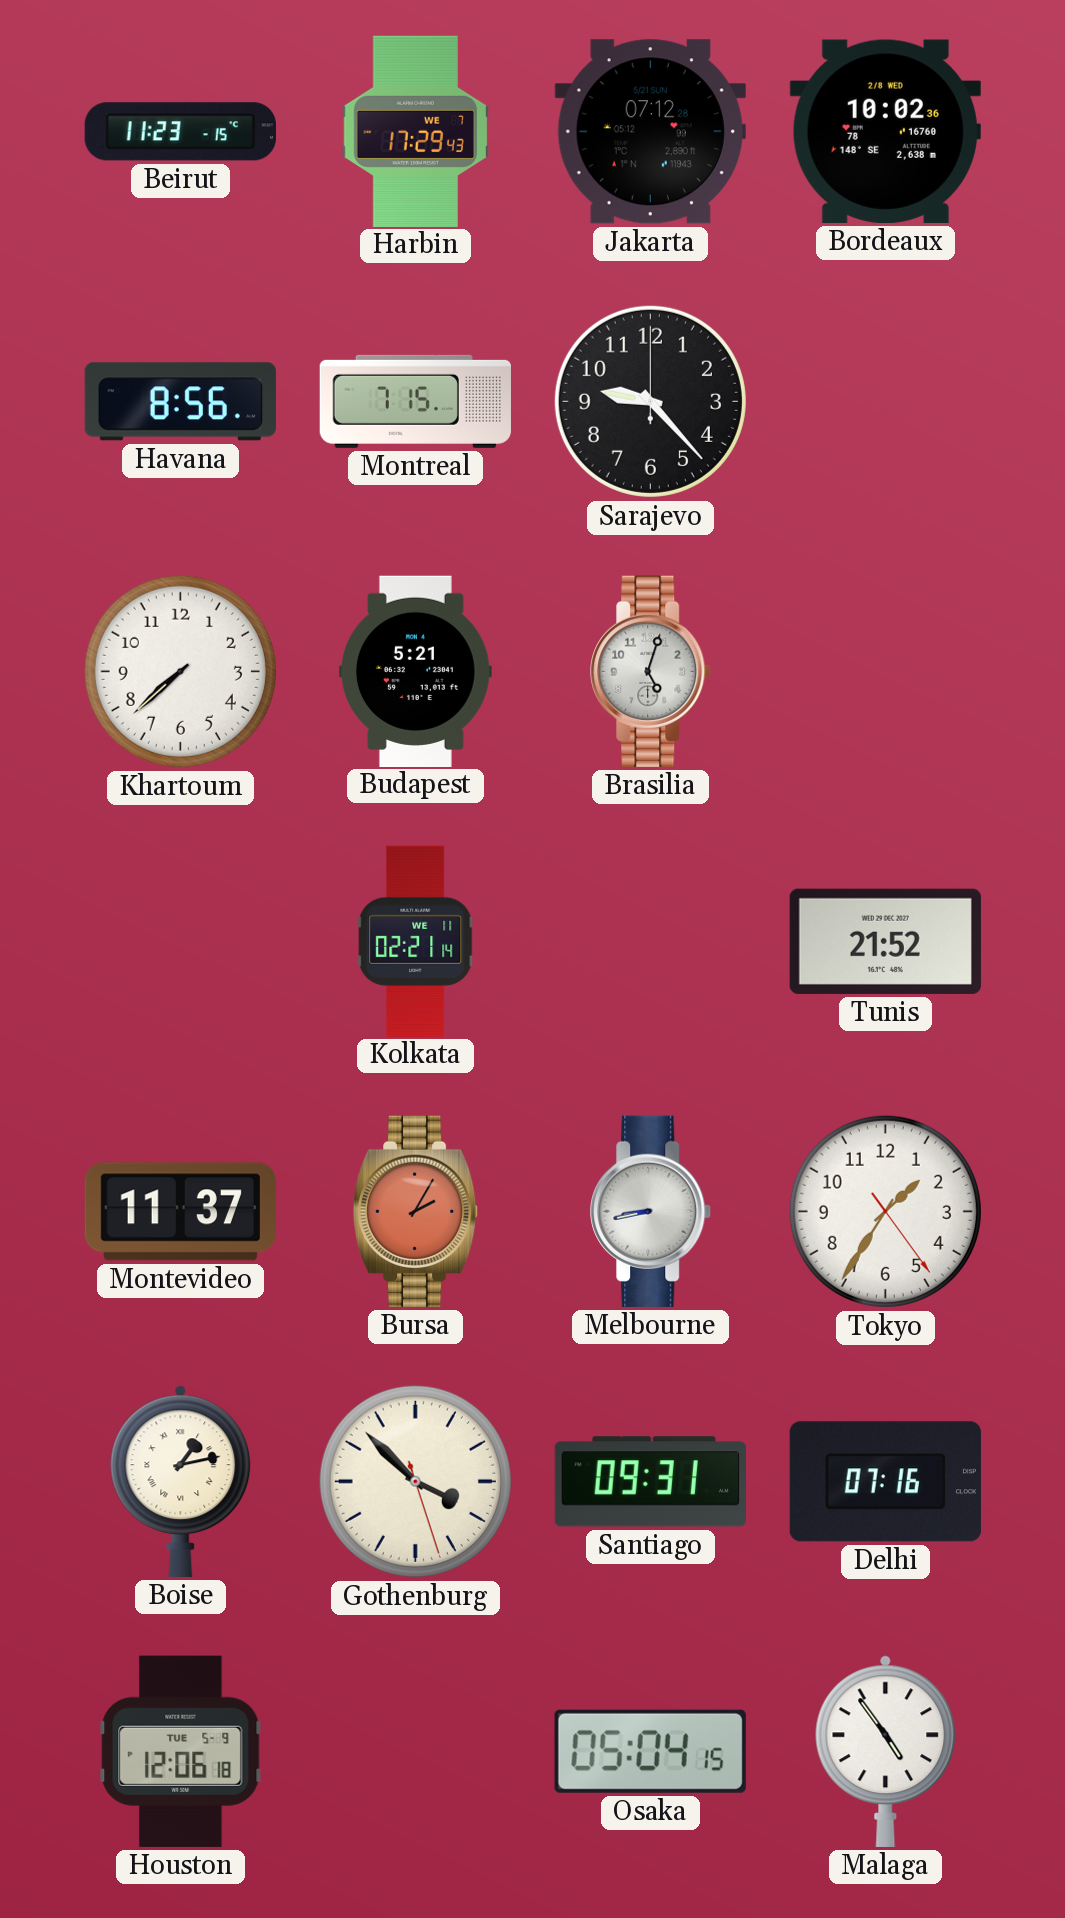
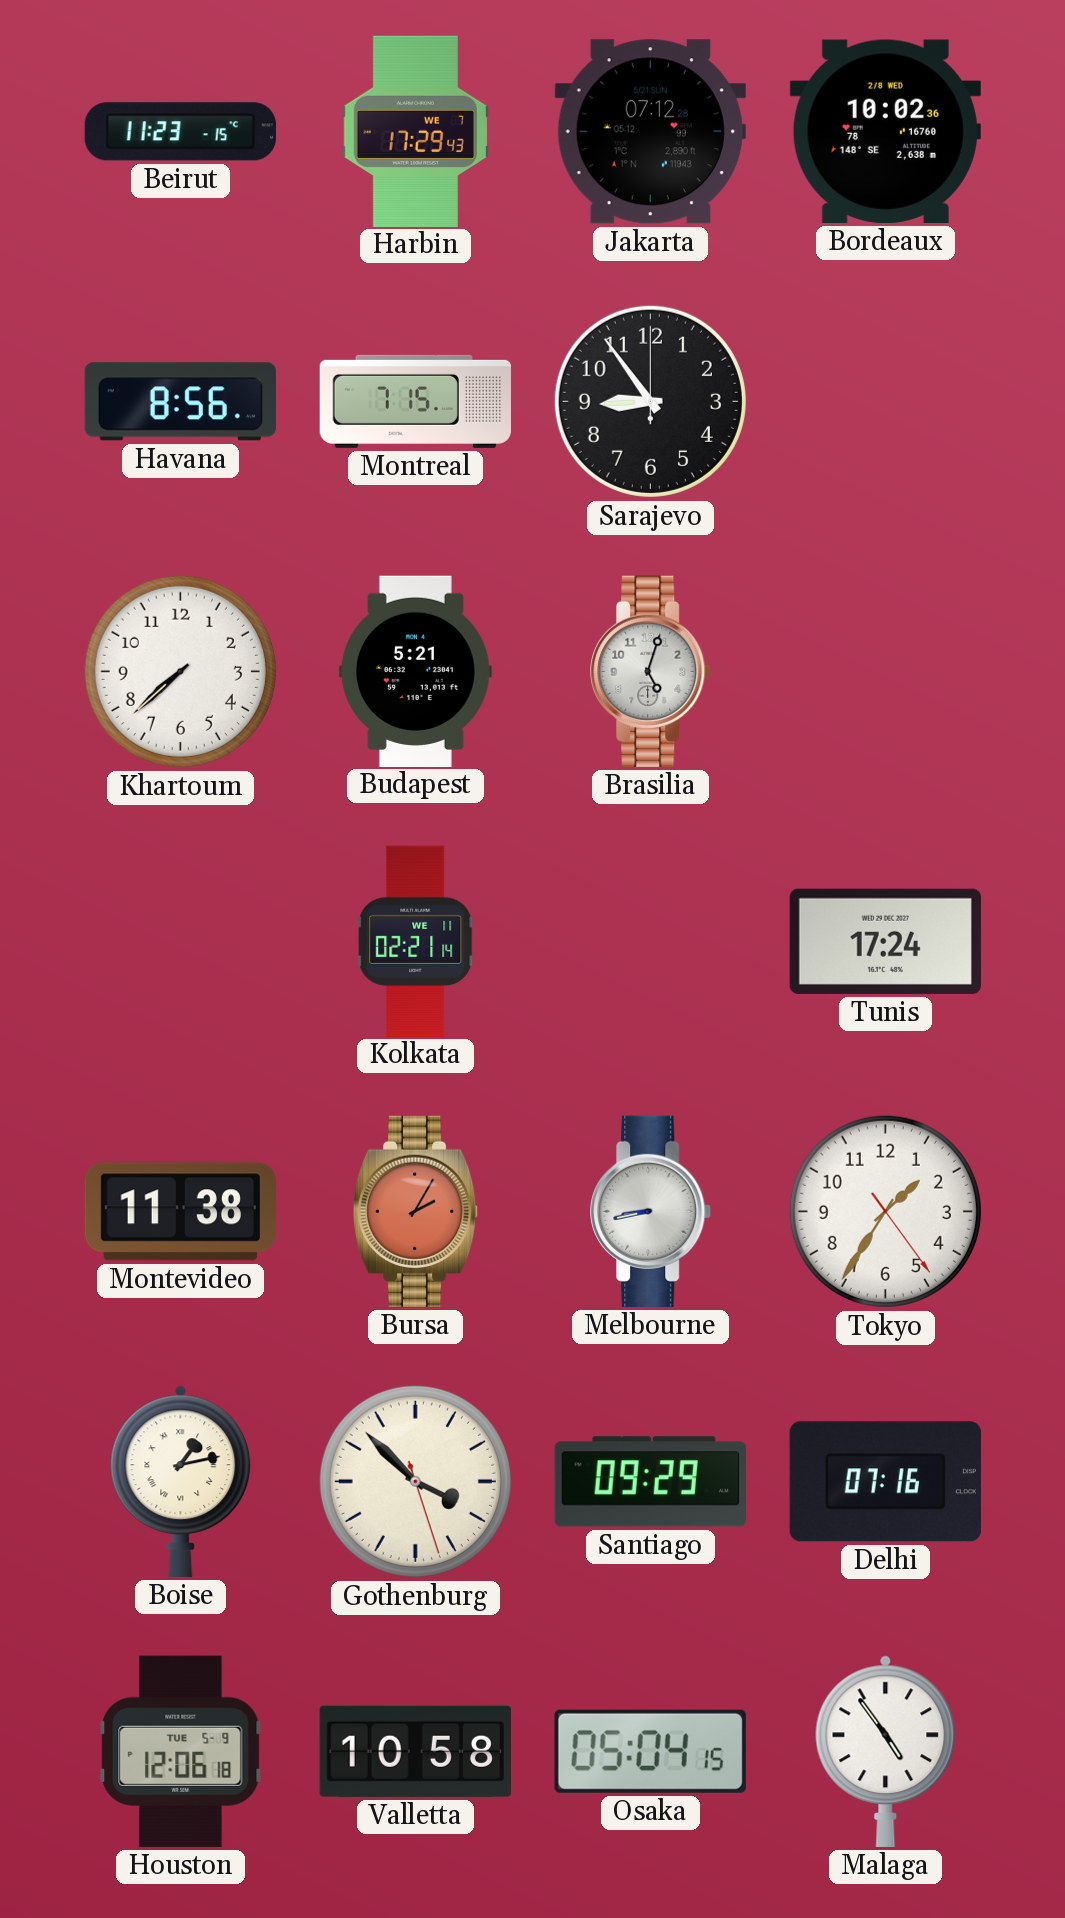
Sarajevo: 9:23 -> 8:54
Tunis: 21:52 -> 17:24
Montevideo: 11:37 -> 11:38
Santiago: 09:31 -> 09:29
Valletta: none -> 10:58
